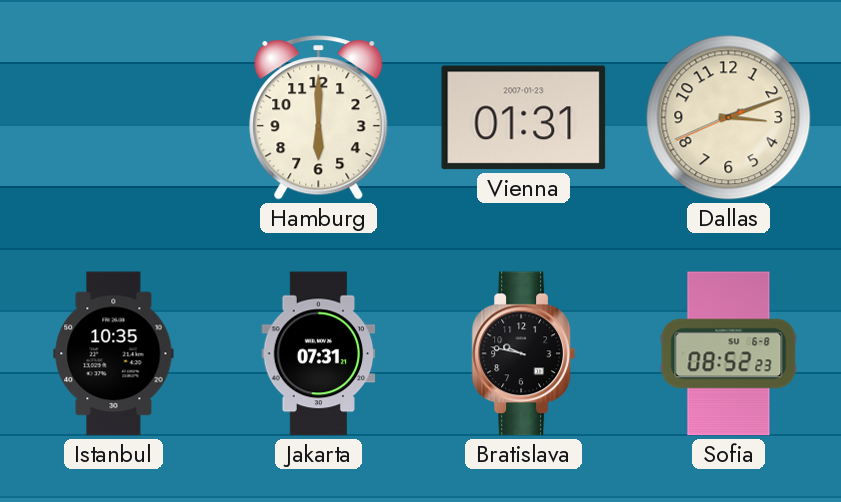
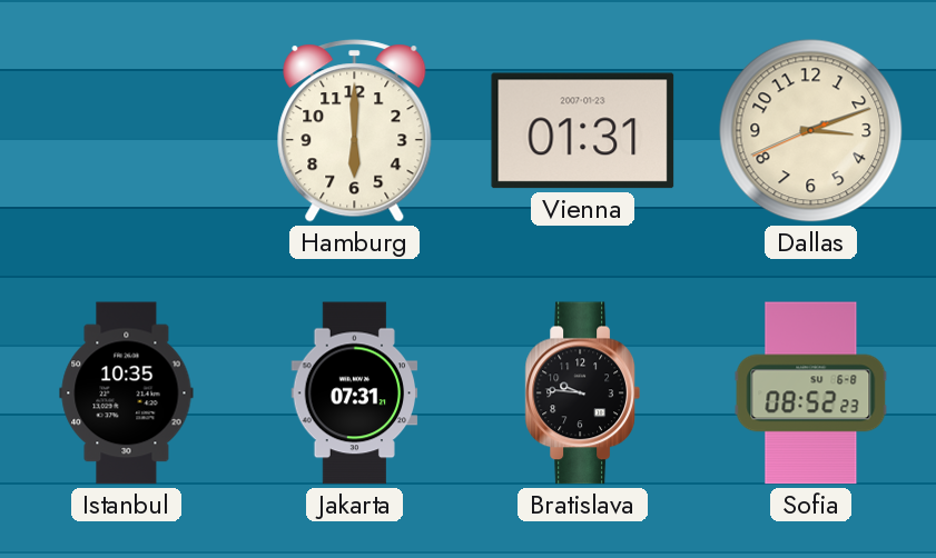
Bratislava: 9:47 -> 9:46
